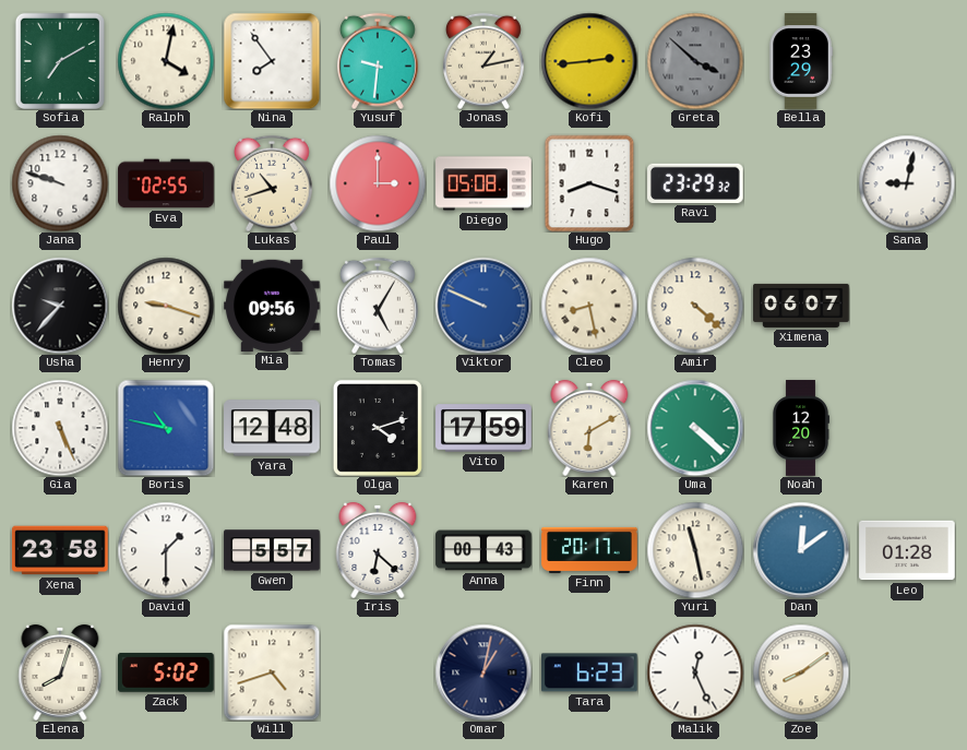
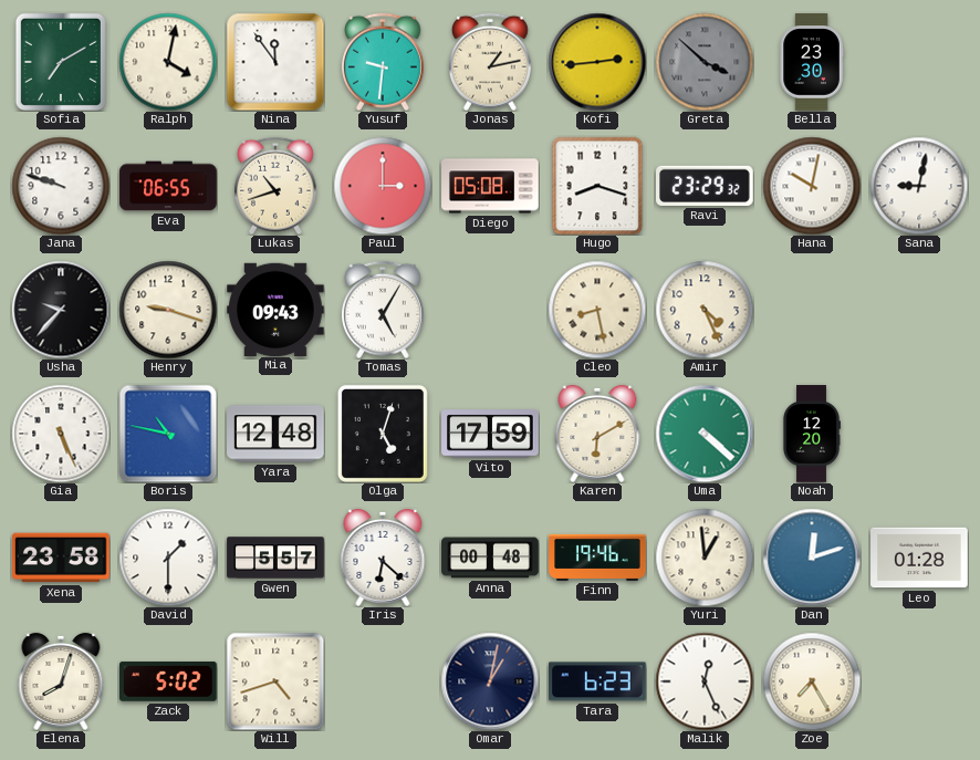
Nina: 7:54 -> 11:54
Bella: 23:29 -> 23:30
Eva: 02:55 -> 06:55
Hana: none -> 10:02
Mia: 09:56 -> 09:43
Viktor: 9:49 -> none
Amir: 4:22 -> 4:26
Ximena: 06:07 -> none
Olga: 4:12 -> 5:03
Anna: 00:43 -> 00:48
Finn: 20:17 -> 19:46
Yuri: 11:28 -> 12:59
Dan: 12:09 -> 12:12
Zoe: 8:09 -> 7:25
